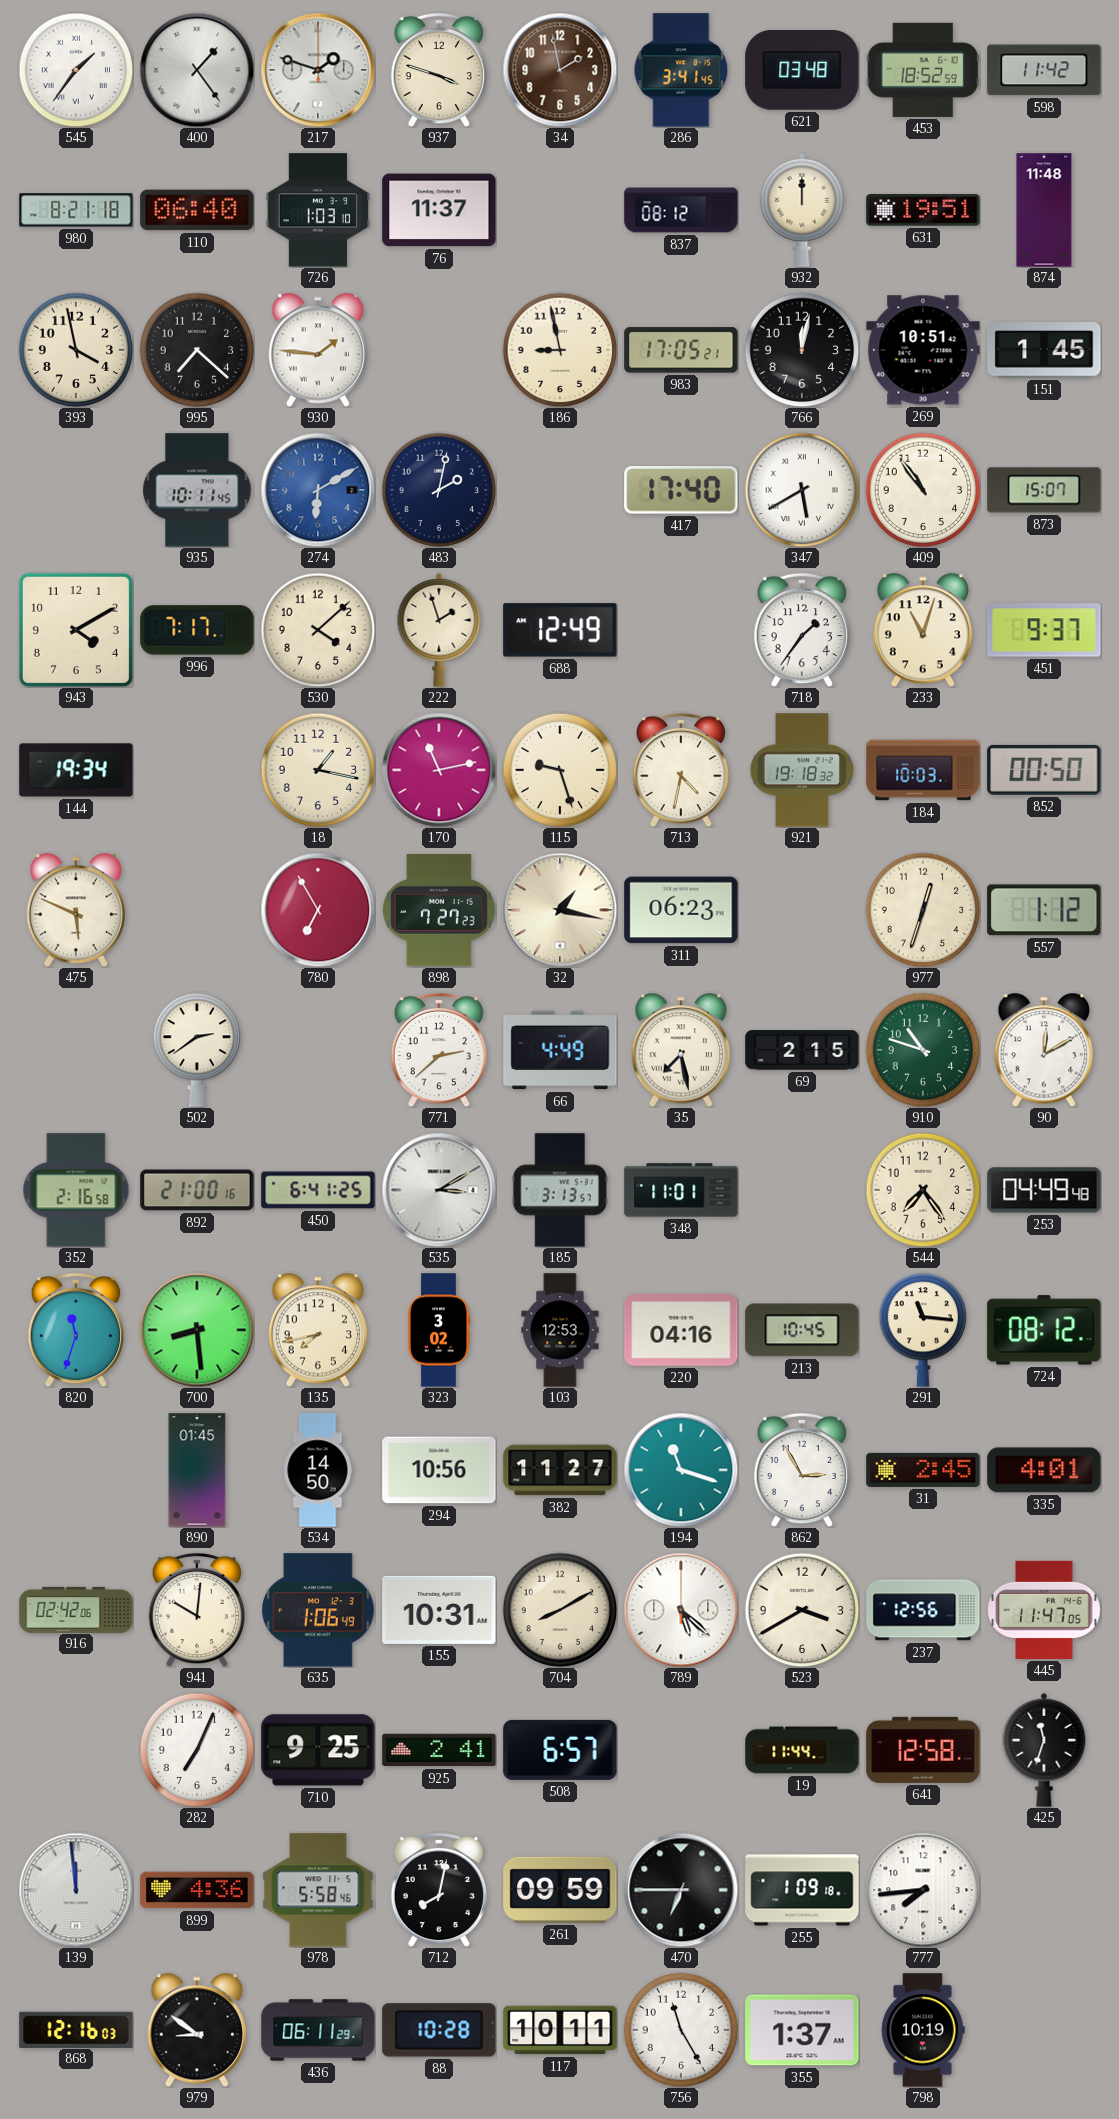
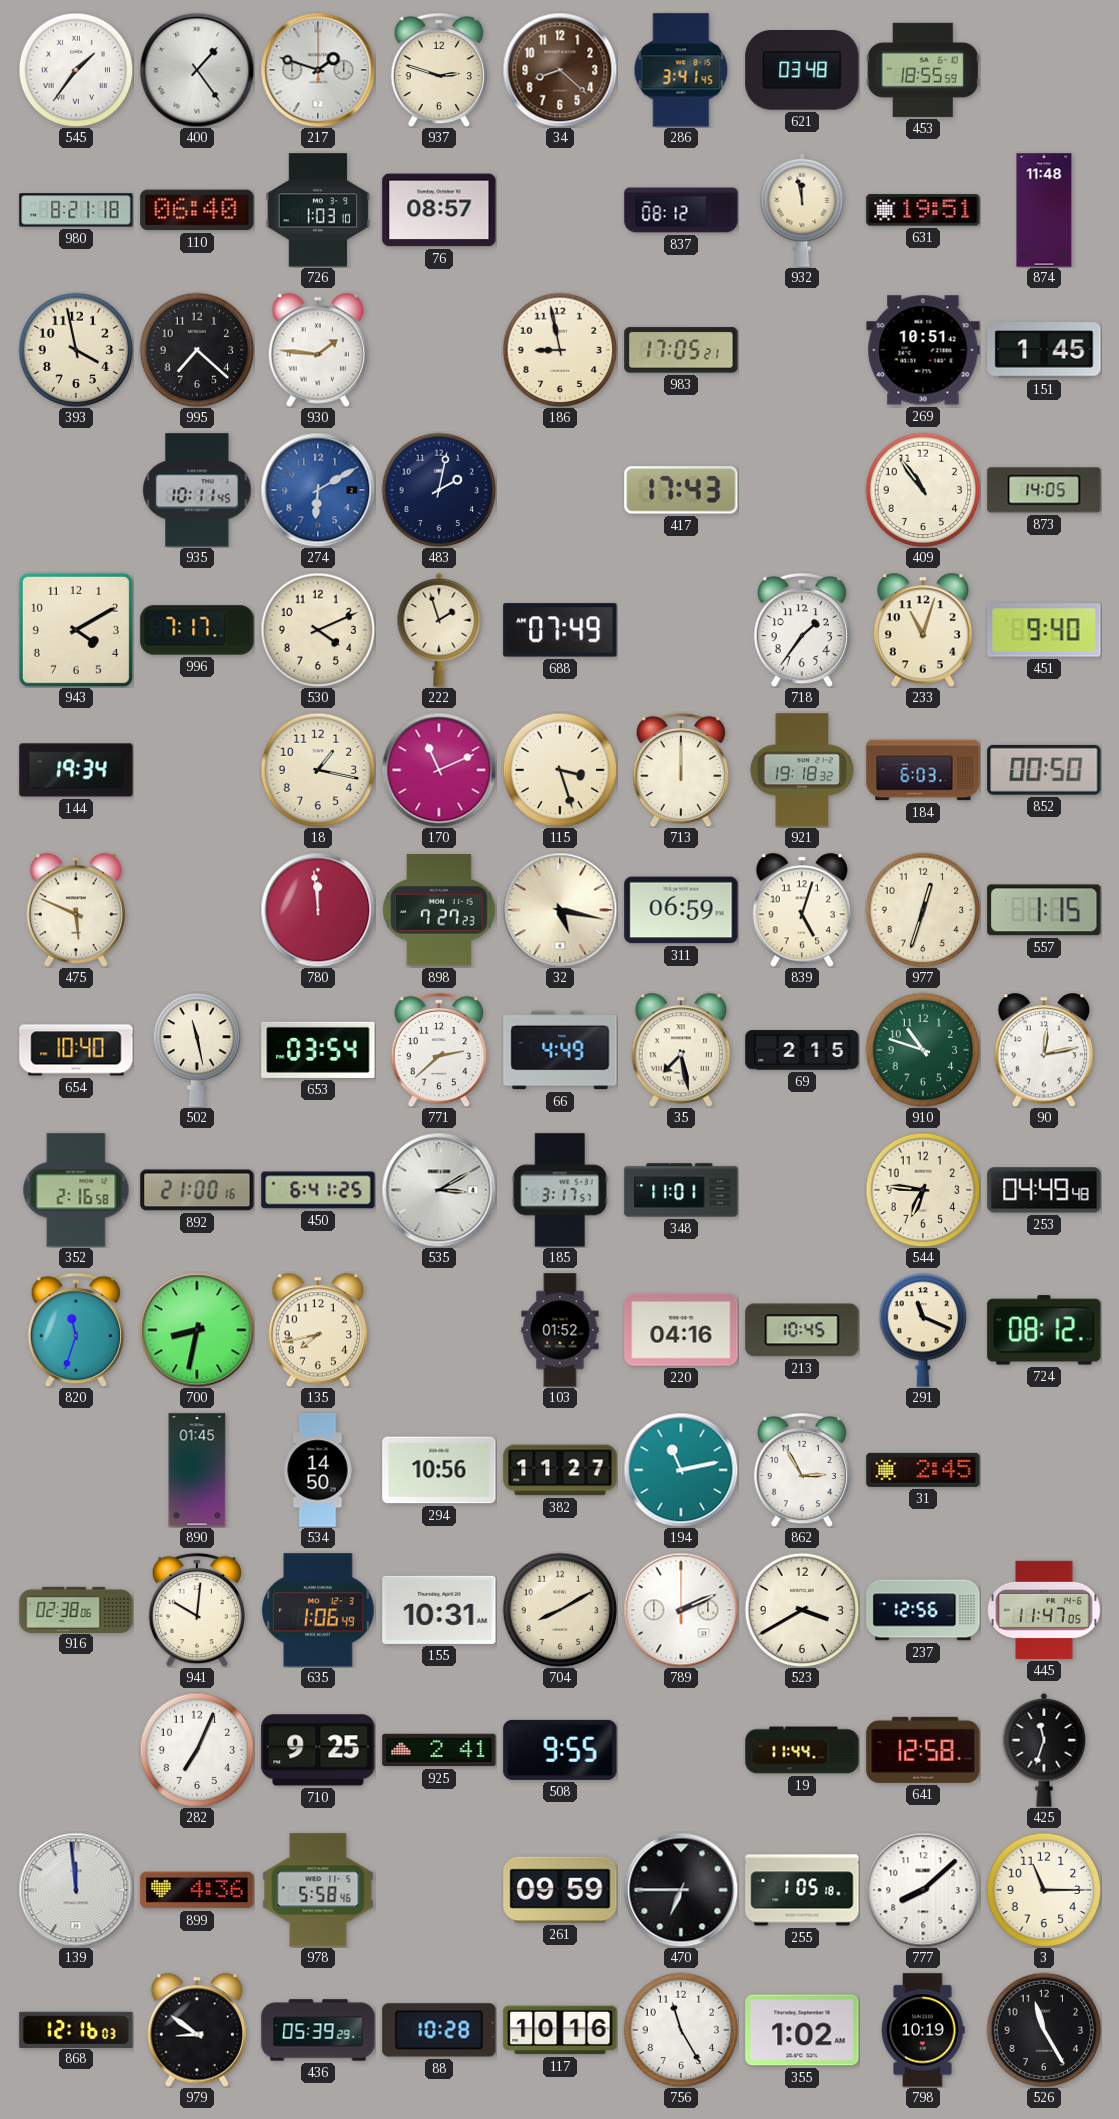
937: 3:48 -> 2:48
34: 1:58 -> 8:22
453: 18:52 -> 18:55
598: 11:42 -> none
76: 11:37 -> 08:57
932: 12:00 -> 11:58
766: 12:02 -> none
417: 17:40 -> 17:43
347: 5:40 -> none
873: 15:07 -> 14:05
530: 4:08 -> 4:11
688: 12:49 -> 07:49
451: 9:37 -> 9:40
170: 11:13 -> 11:11
115: 9:27 -> 3:27
713: 4:32 -> 12:00
184: 10:03 -> 6:03
780: 6:55 -> 11:59
32: 1:17 -> 5:17
311: 06:23 -> 06:59
839: none -> 5:03
557: 1:12 -> 1:15
654: none -> 10:40
502: 2:39 -> 11:28
653: none -> 03:54
90: 12:10 -> 12:13
185: 3:13 -> 3:17
544: 7:24 -> 6:46
700: 8:29 -> 8:32
323: 3:02 -> none
103: 12:53 -> 01:52
291: 11:16 -> 11:19
194: 11:18 -> 11:13
335: 4:01 -> none
916: 02:42 -> 02:38
789: 5:22 -> 2:11
508: 6:57 -> 9:55
712: 8:02 -> none
255: 1:09 -> 1:05
777: 7:44 -> 8:08
3: none -> 11:15
436: 06:11 -> 05:39
117: 10:11 -> 10:16
355: 1:37 -> 1:02
526: none -> 11:25
